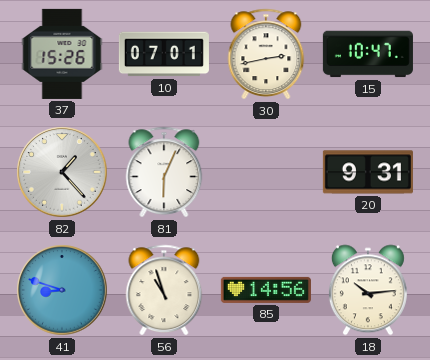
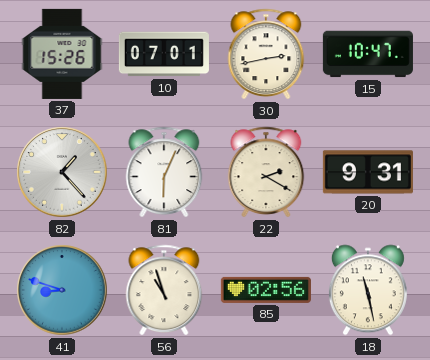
22: none -> 2:20
85: 14:56 -> 02:56
18: 10:14 -> 11:28
